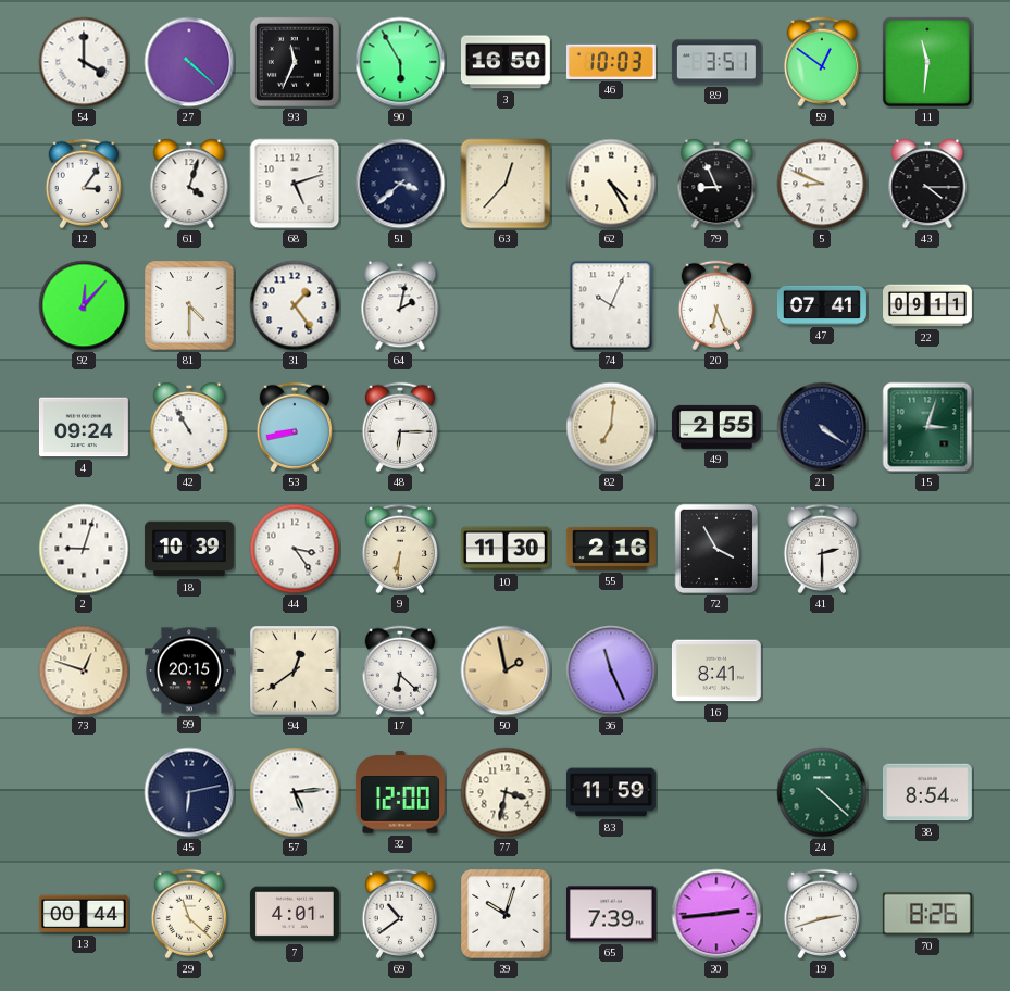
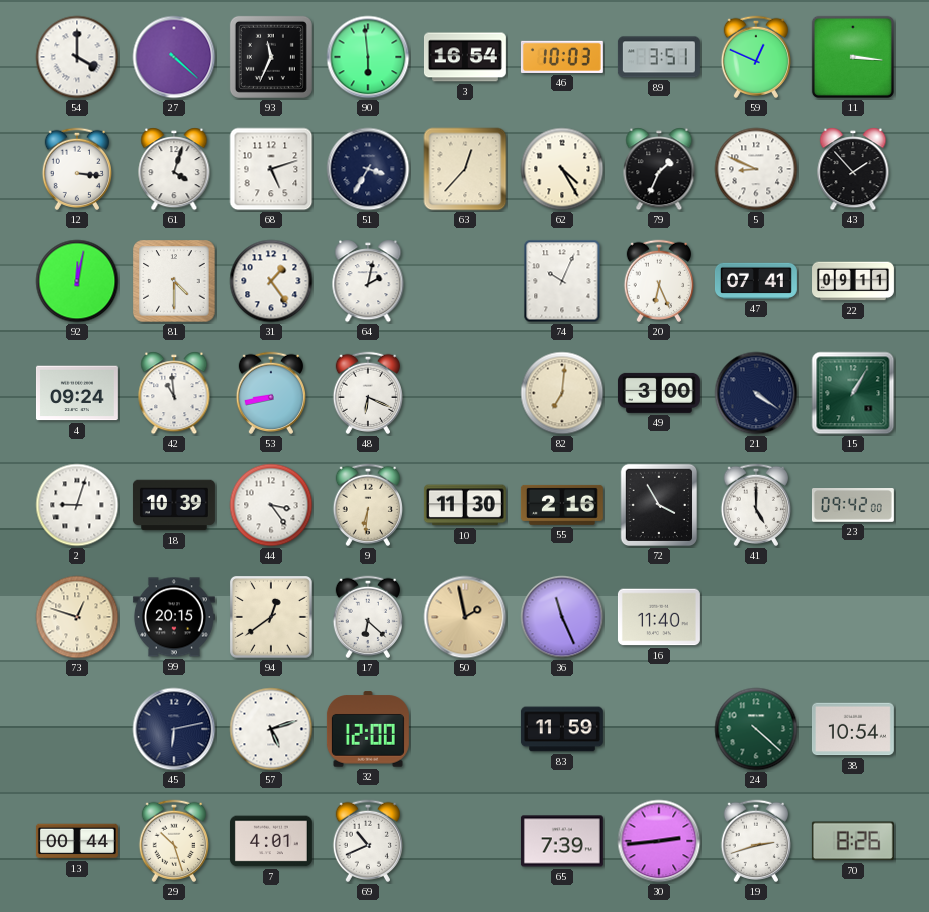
90: 5:55 -> 5:59
3: 16:50 -> 16:54
59: 12:51 -> 12:49
11: 11:31 -> 3:16
12: 3:06 -> 3:16
51: 3:38 -> 3:35
79: 8:56 -> 1:34
43: 4:15 -> 1:53
92: 12:07 -> 12:02
42: 10:55 -> 10:59
48: 6:15 -> 6:19
49: 2:55 -> 3:00
15: 3:03 -> 1:05
41: 2:30 -> 5:00
23: none -> 09:42
16: 8:41 -> 11:40
57: 5:14 -> 5:12
77: 3:32 -> none
38: 8:54 -> 10:54
29: 11:22 -> 10:27
69: 10:39 -> 10:41
39: 10:03 -> none
